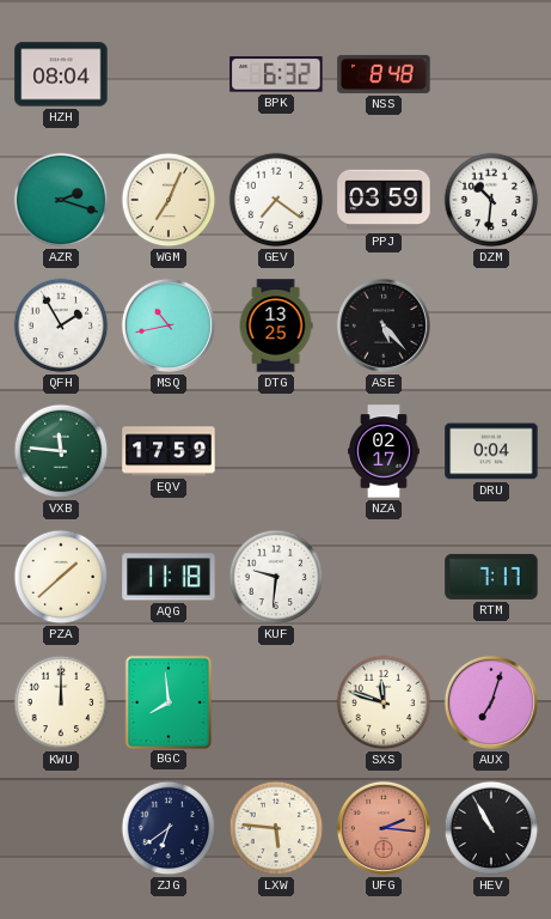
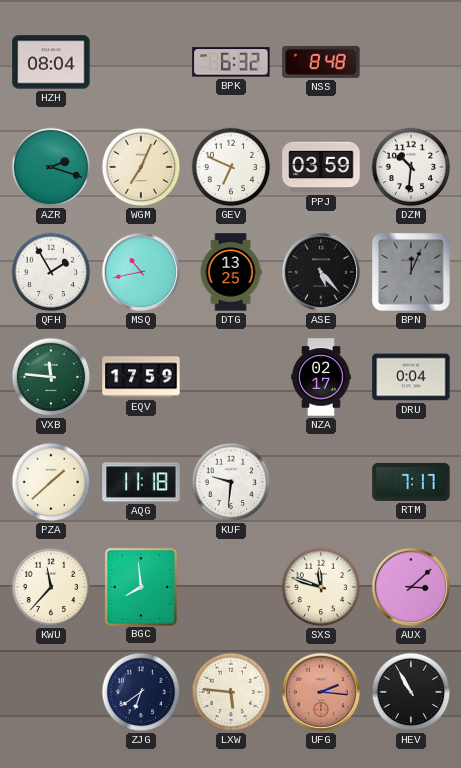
GEV: 7:21 -> 6:49
BPN: none -> 12:04
KWU: 12:00 -> 11:37
AUX: 7:03 -> 3:08
